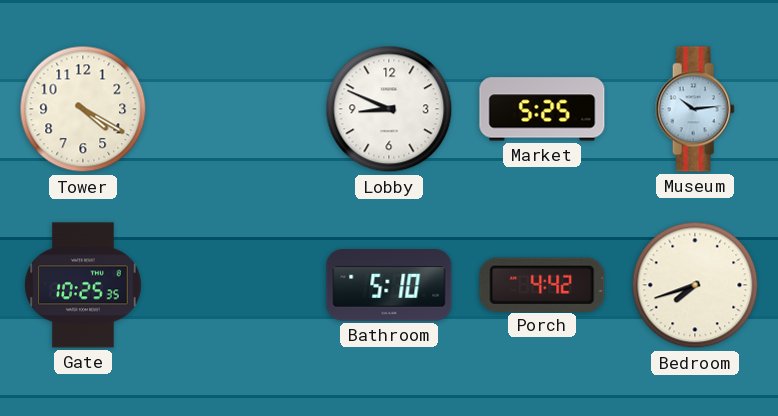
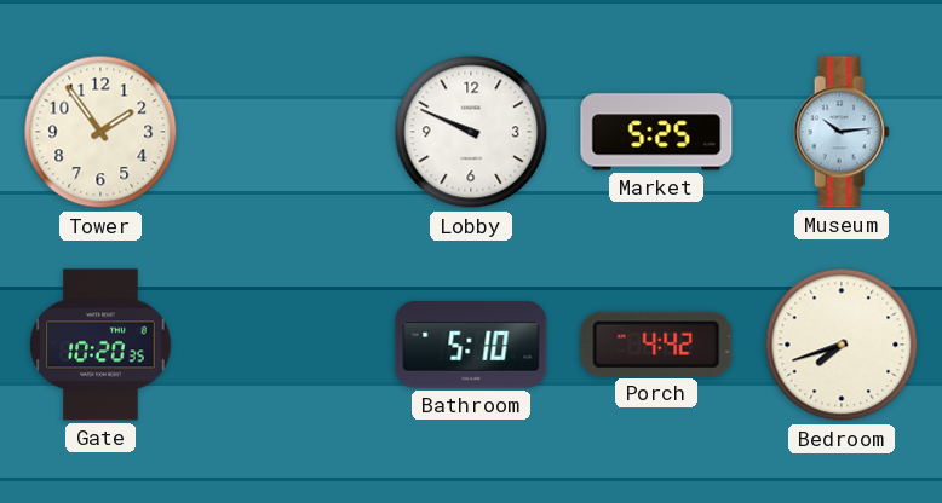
Tower: 4:20 -> 1:54
Lobby: 8:49 -> 9:49
Gate: 10:25 -> 10:20
